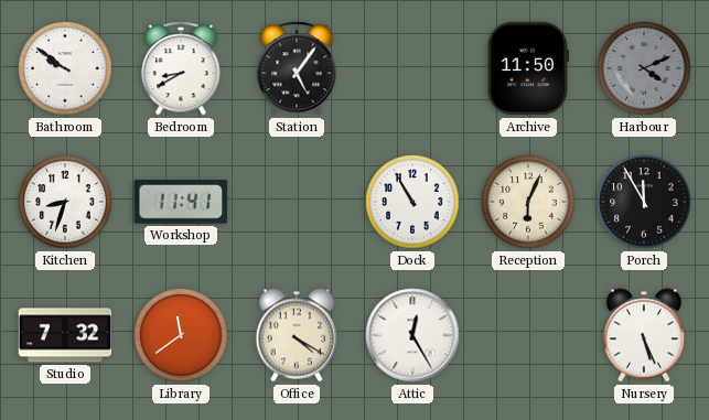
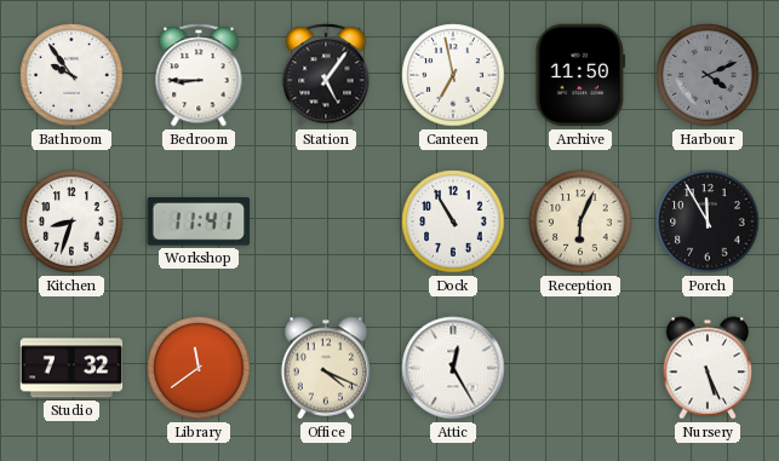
Bathroom: 9:51 -> 9:54
Bedroom: 8:40 -> 8:45
Canteen: none -> 6:58
Office: 4:20 -> 4:19
